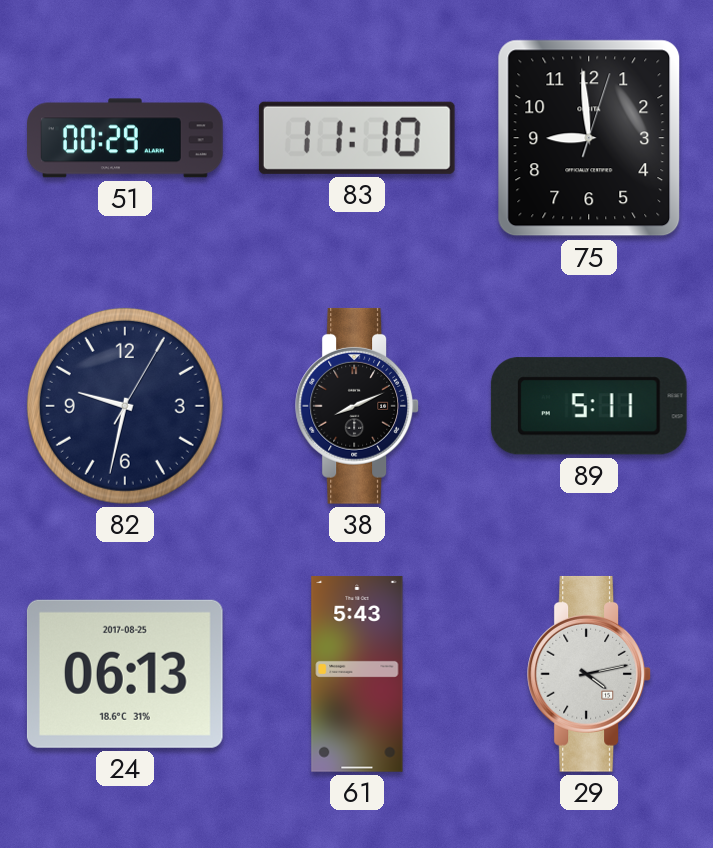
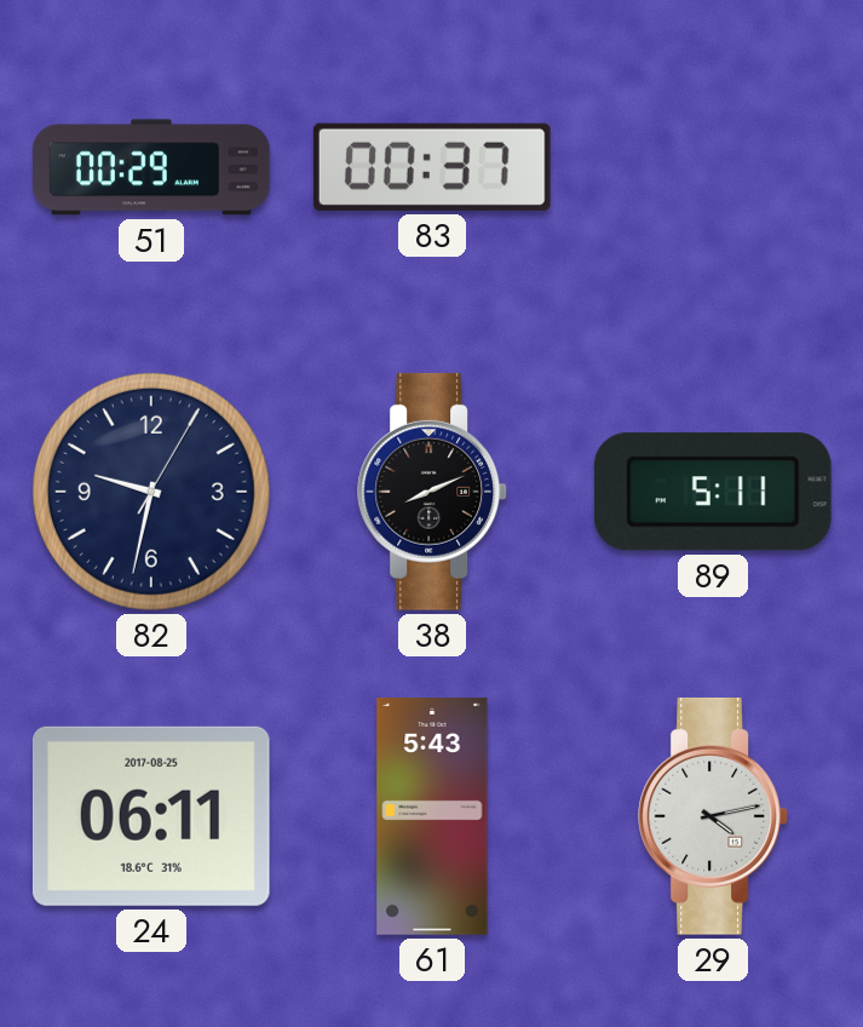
83: 11:10 -> 00:37
75: 8:59 -> none
24: 06:13 -> 06:11
